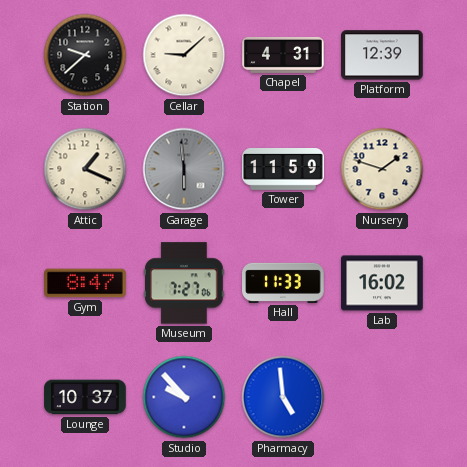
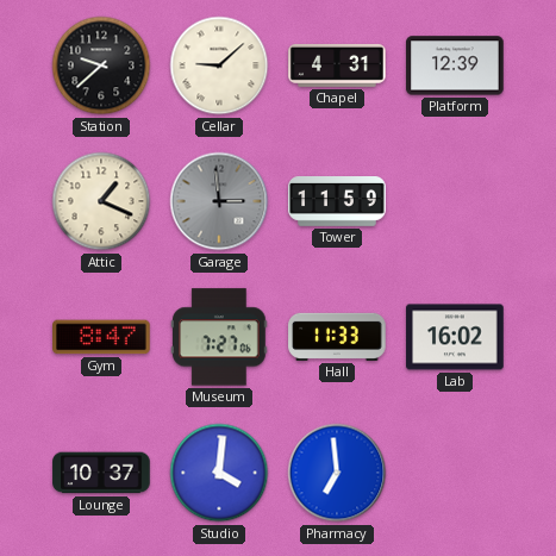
Garage: 5:59 -> 2:59
Nursery: 1:48 -> none
Studio: 9:53 -> 4:01
Pharmacy: 4:59 -> 6:59
